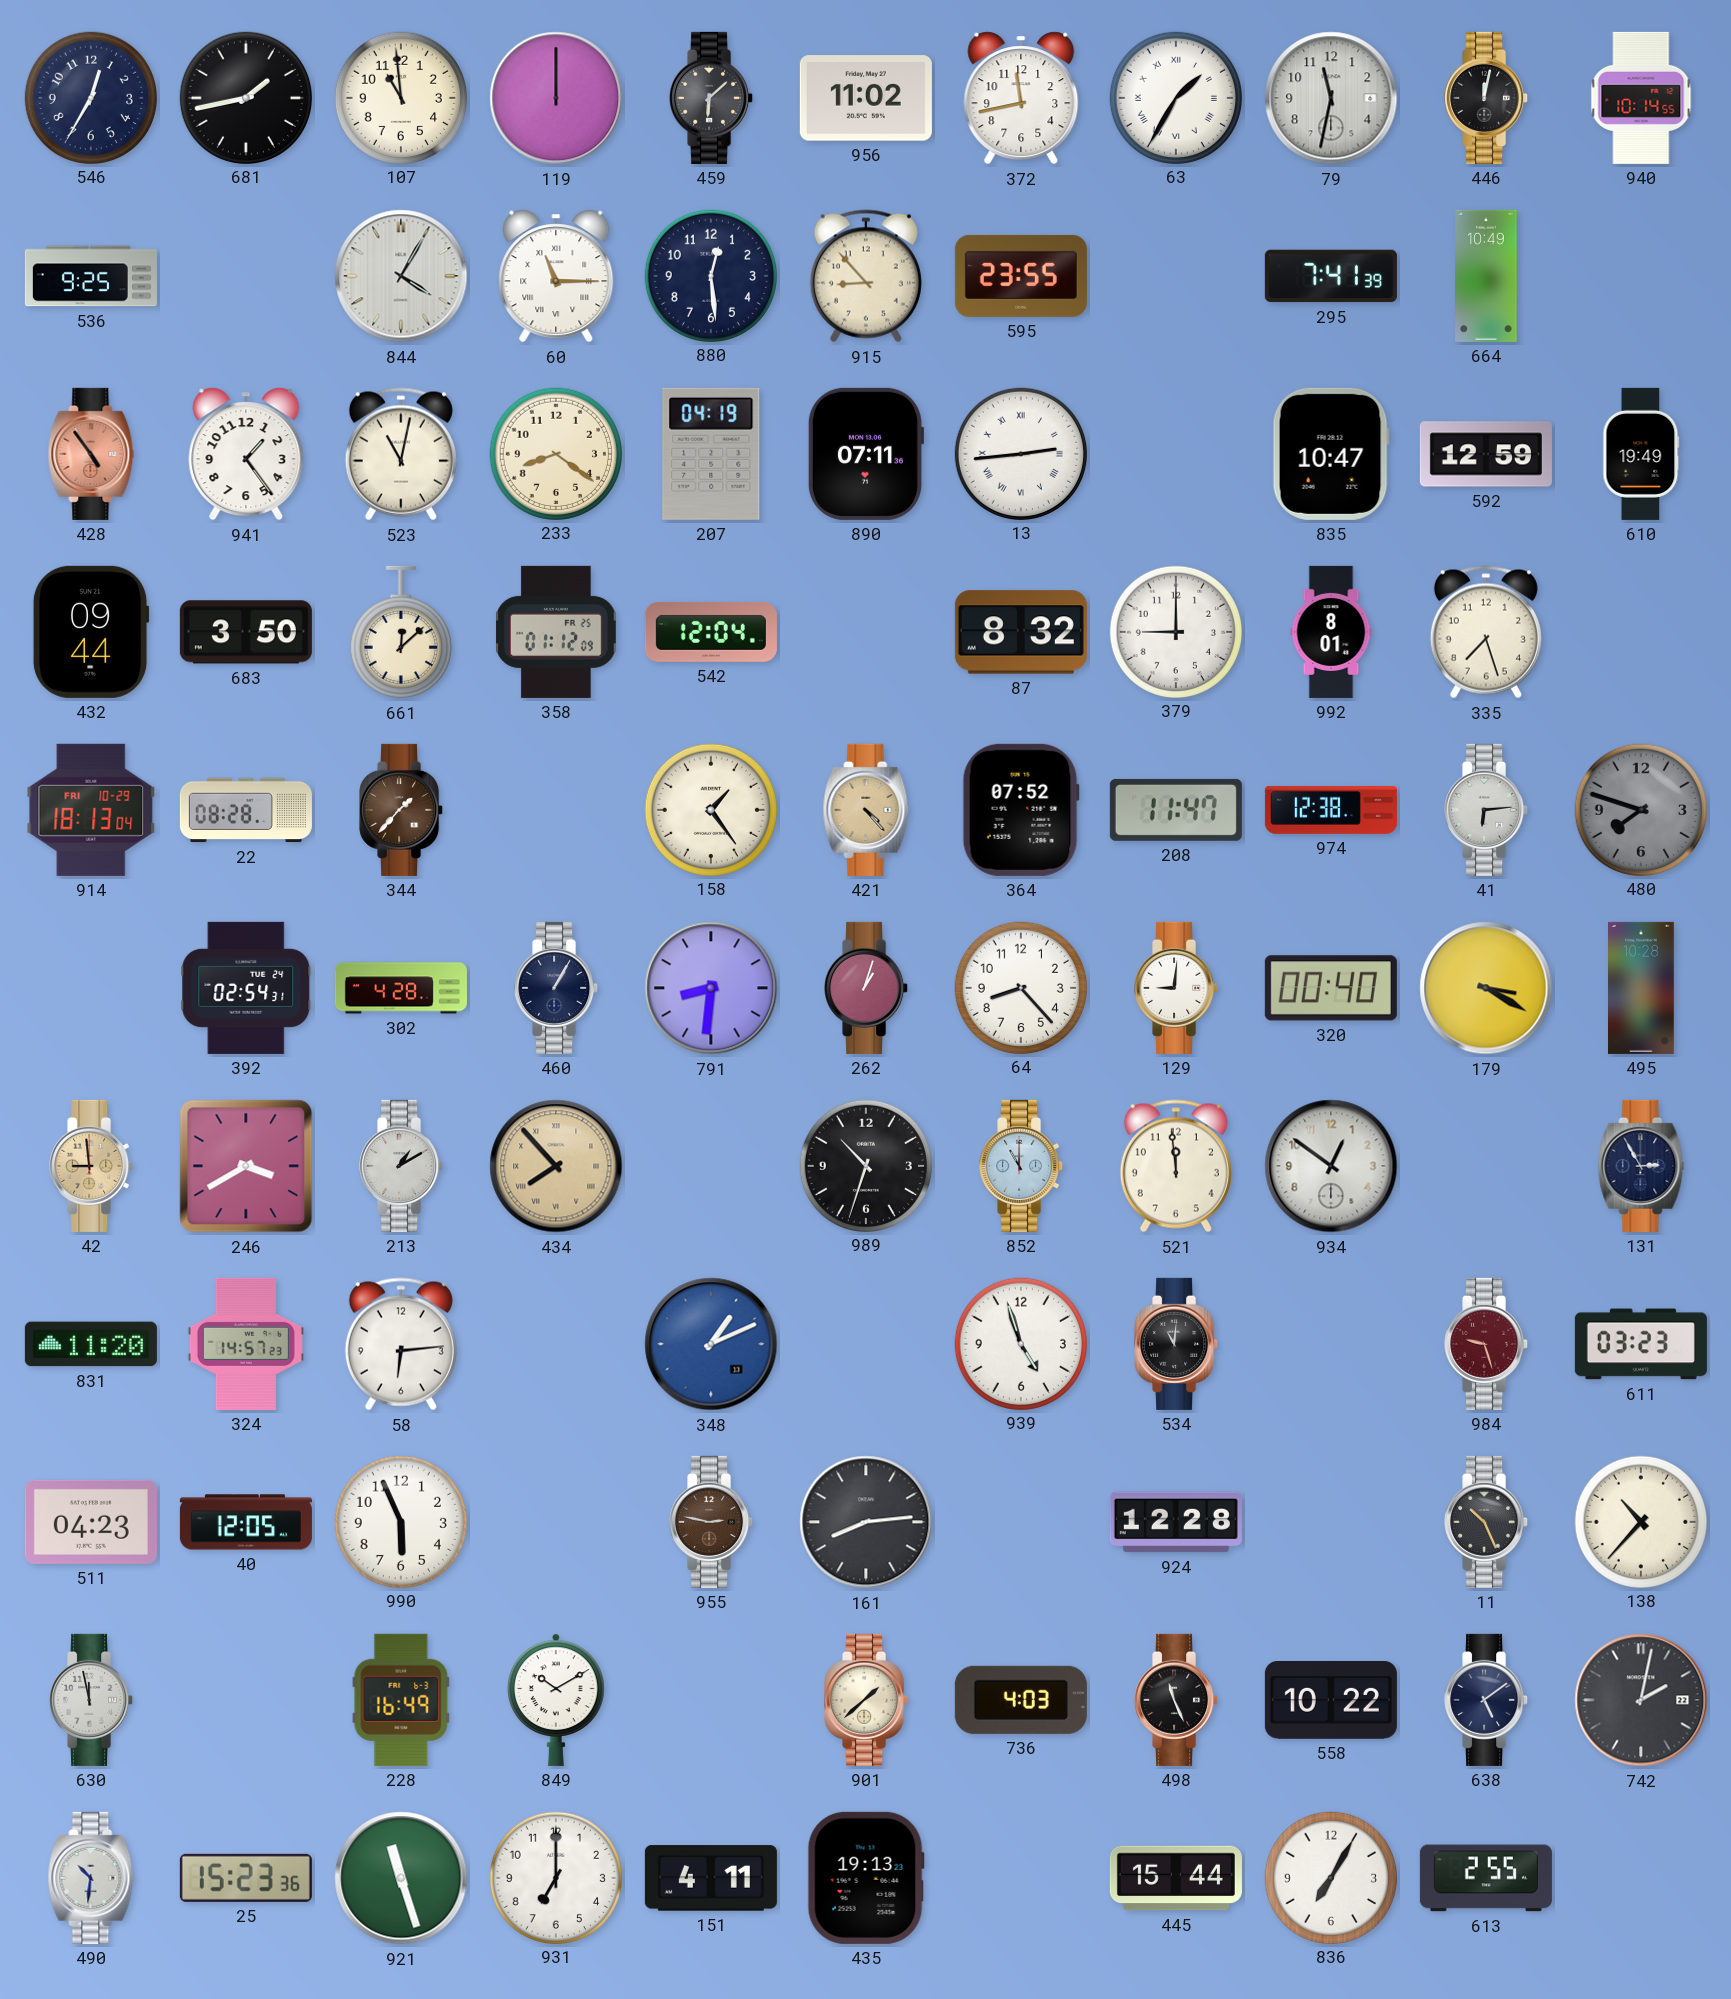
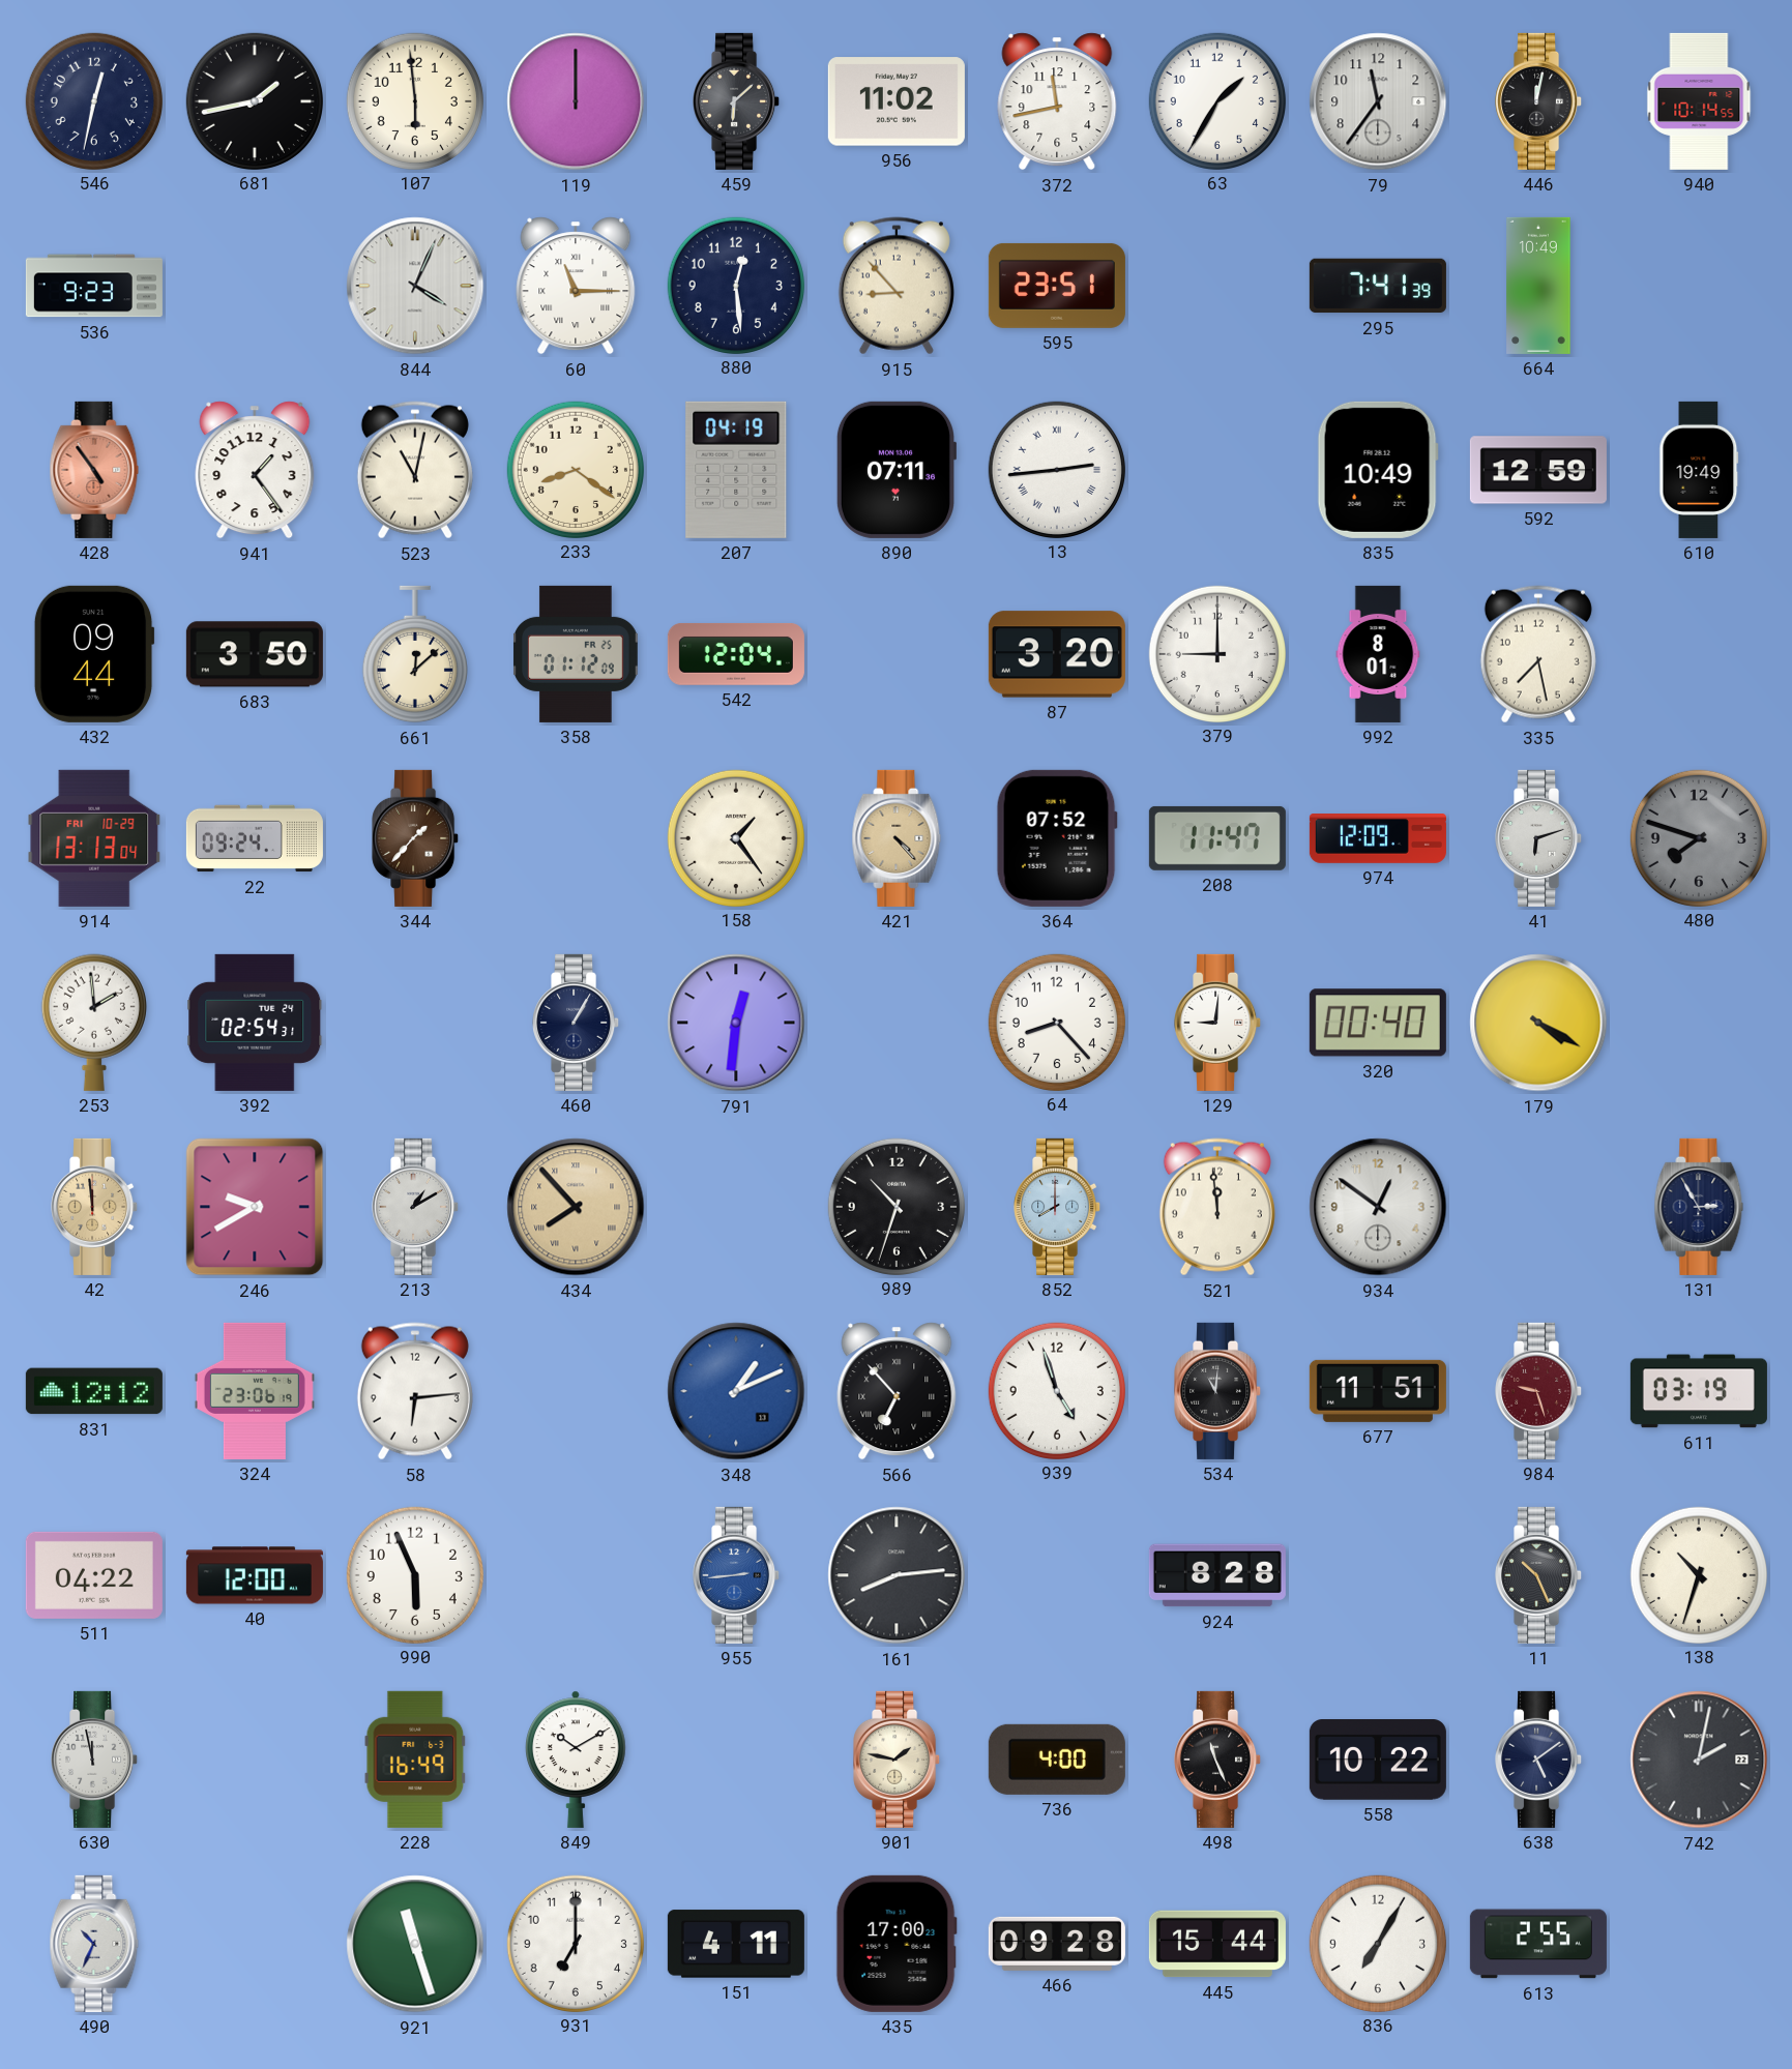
546: 12:35 -> 12:32
107: 10:59 -> 5:59
63 numerals: Roman -> Arabic
79: 11:32 -> 11:36
536: 9:25 -> 9:23
844: 4:05 -> 4:04
595: 23:55 -> 23:51
835: 10:47 -> 10:49
87: 8:32 -> 3:20
335: 7:27 -> 7:28
914: 18:13 -> 13:13
22: 08:28 -> 09:24
974: 12:38 -> 12:09
41: 6:14 -> 6:12
253: none -> 1:59
302: 4:28 -> none
791: 8:31 -> 12:31
262: 1:03 -> none
179: 3:20 -> 4:20
495: 10:28 -> none
42: 8:59 -> 11:59
246: 3:40 -> 9:40
852: 11:00 -> 8:00
831: 11:20 -> 12:12
324: 14:57 -> 23:06
566: none -> 6:53
677: none -> 11:51
611: 03:23 -> 03:19
511: 04:23 -> 04:22
40: 12:05 -> 12:00
955: 2:47 -> 2:44
955 dial: brown -> blue
924: 12:28 -> 8:28
138: 10:37 -> 10:33
901: 1:38 -> 1:47
736: 4:03 -> 4:00
490: 10:31 -> 10:34
25: 15:23 -> none
435: 19:13 -> 17:00
466: none -> 09:28
